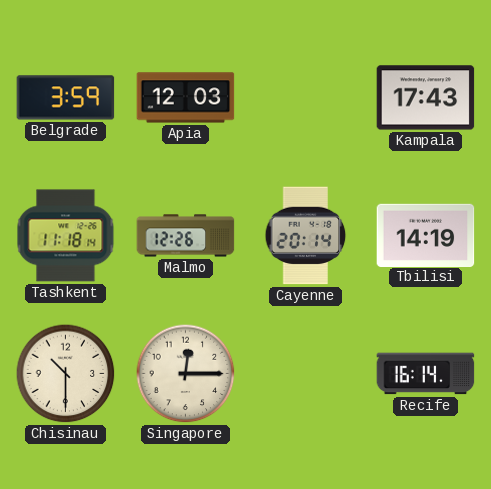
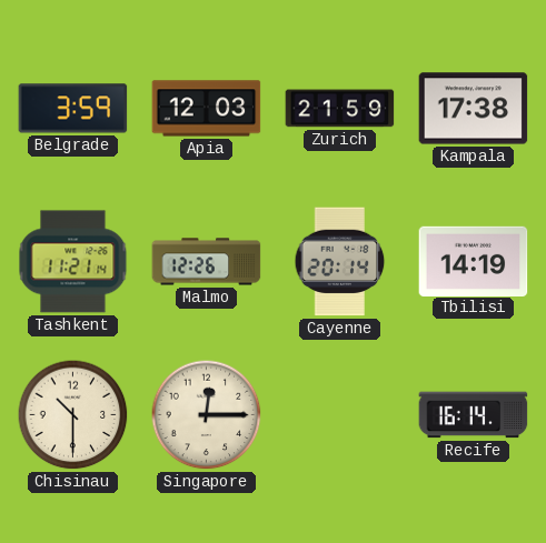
Zurich: none -> 21:59
Kampala: 17:43 -> 17:38
Tashkent: 11:18 -> 11:21
